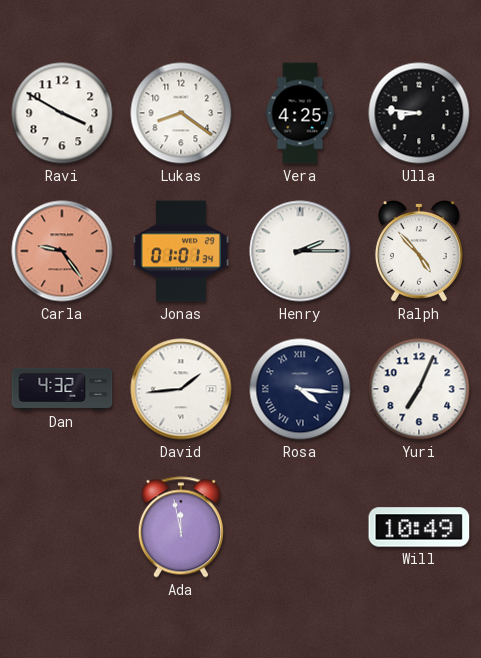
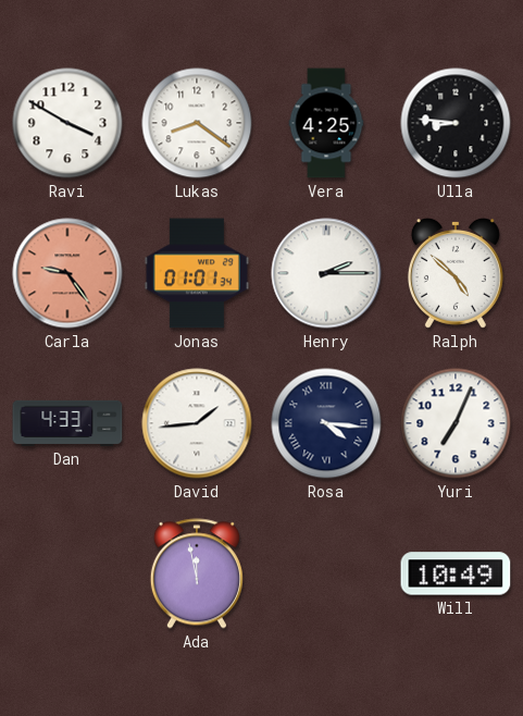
Ralph: 4:53 -> 4:52
Dan: 4:32 -> 4:33
